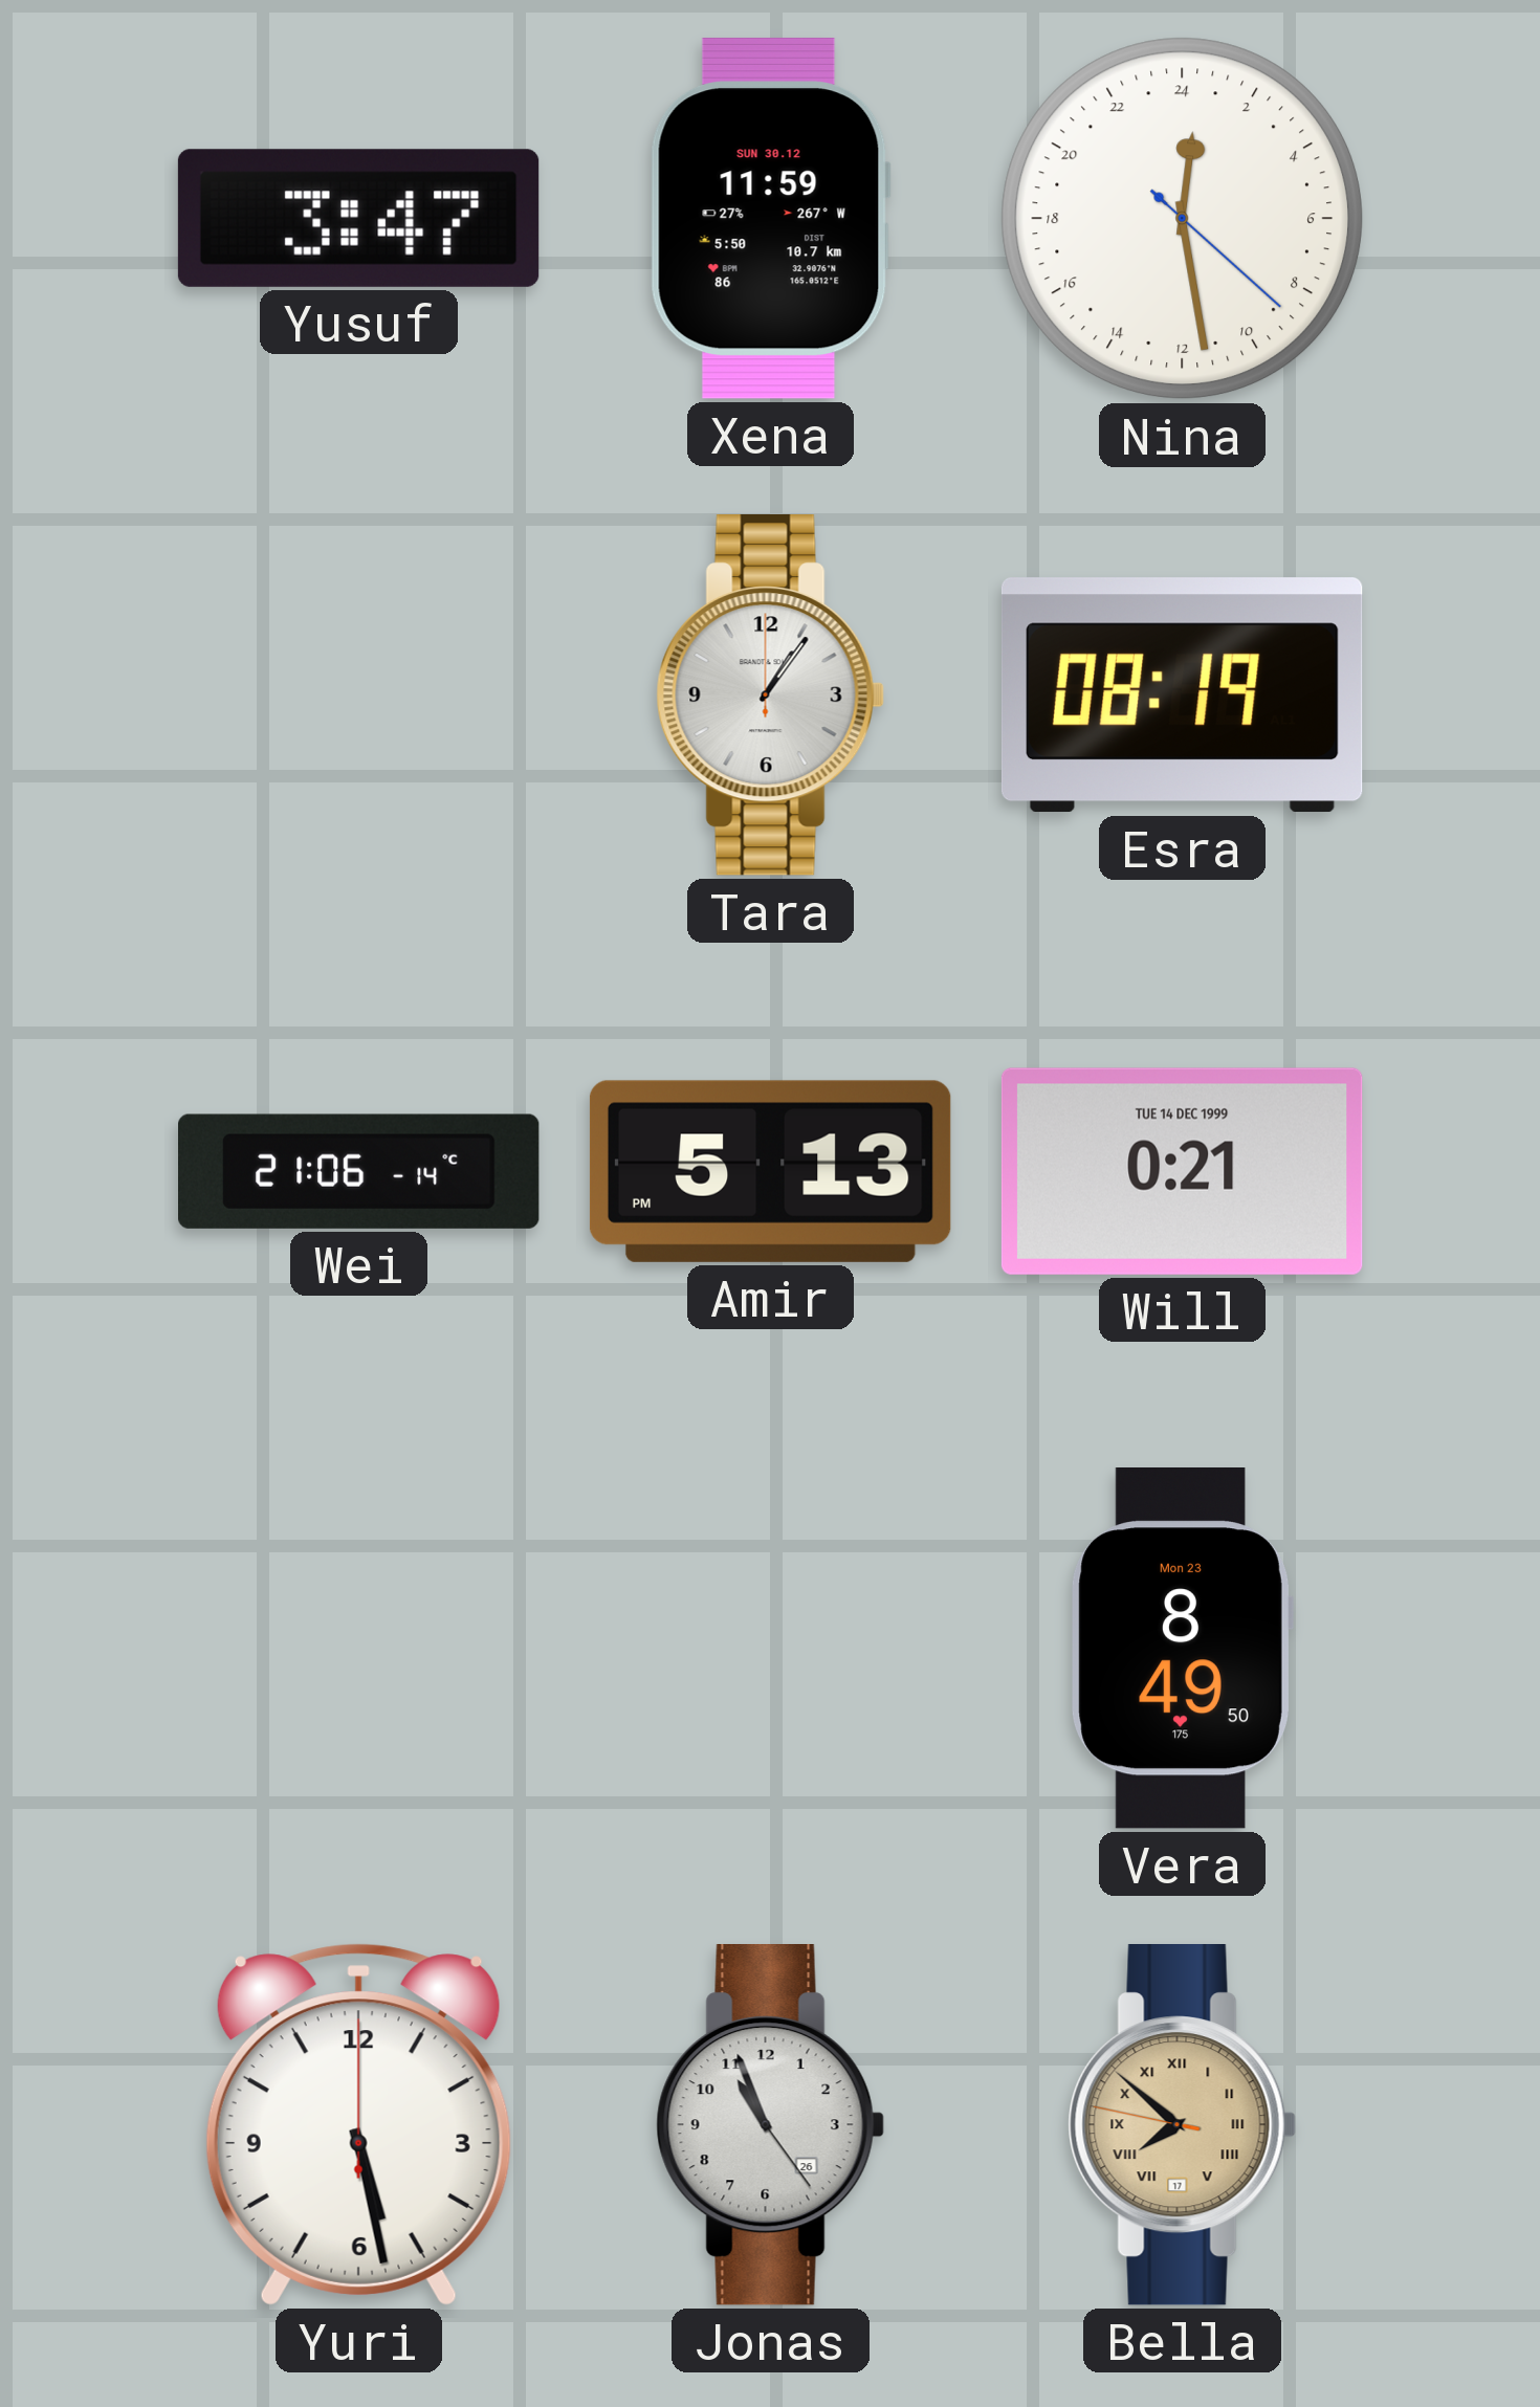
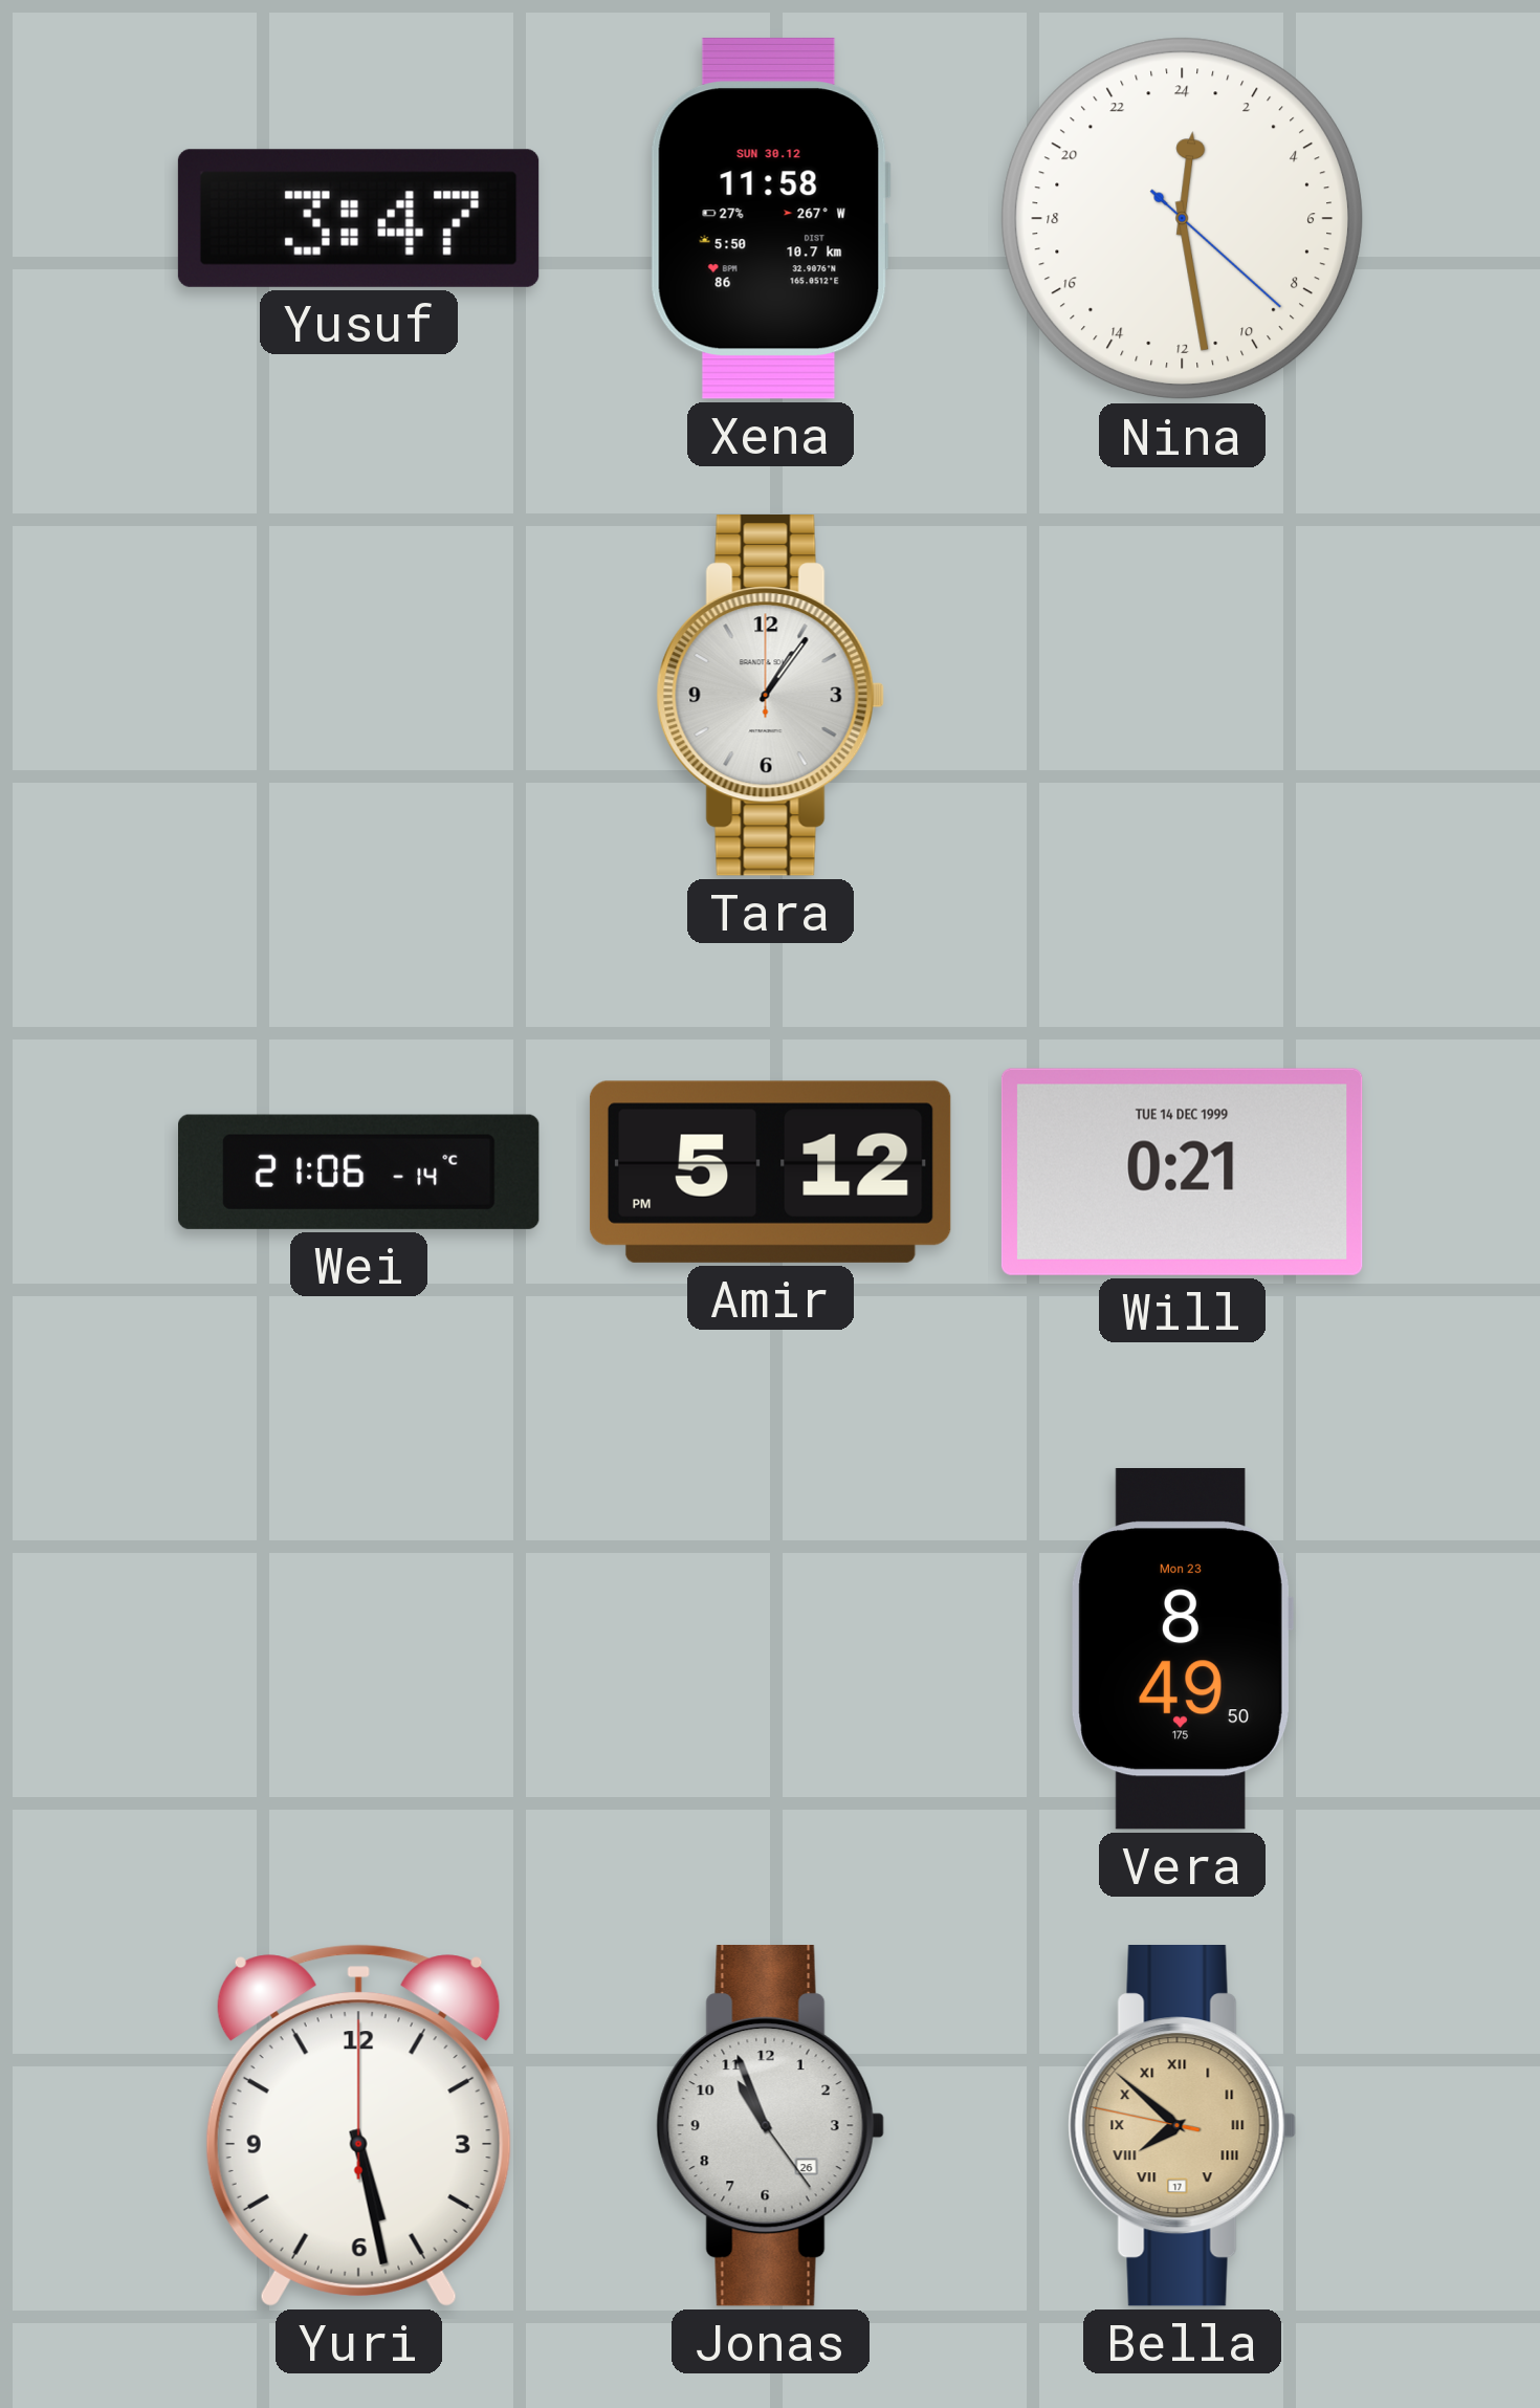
Xena: 11:59 -> 11:58
Esra: 08:19 -> none
Amir: 5:13 -> 5:12
